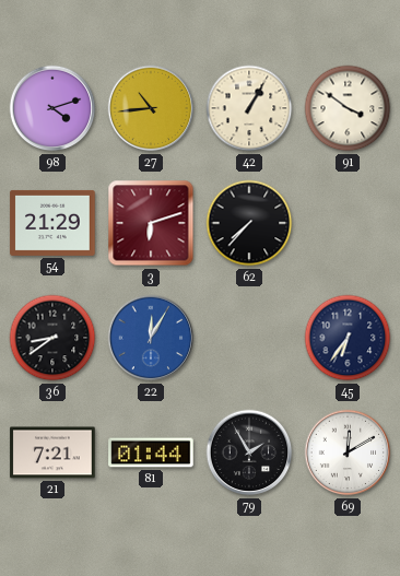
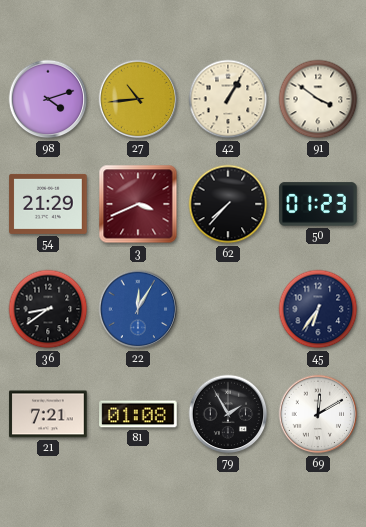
3: 6:12 -> 3:41
50: none -> 01:23
81: 01:44 -> 01:08
